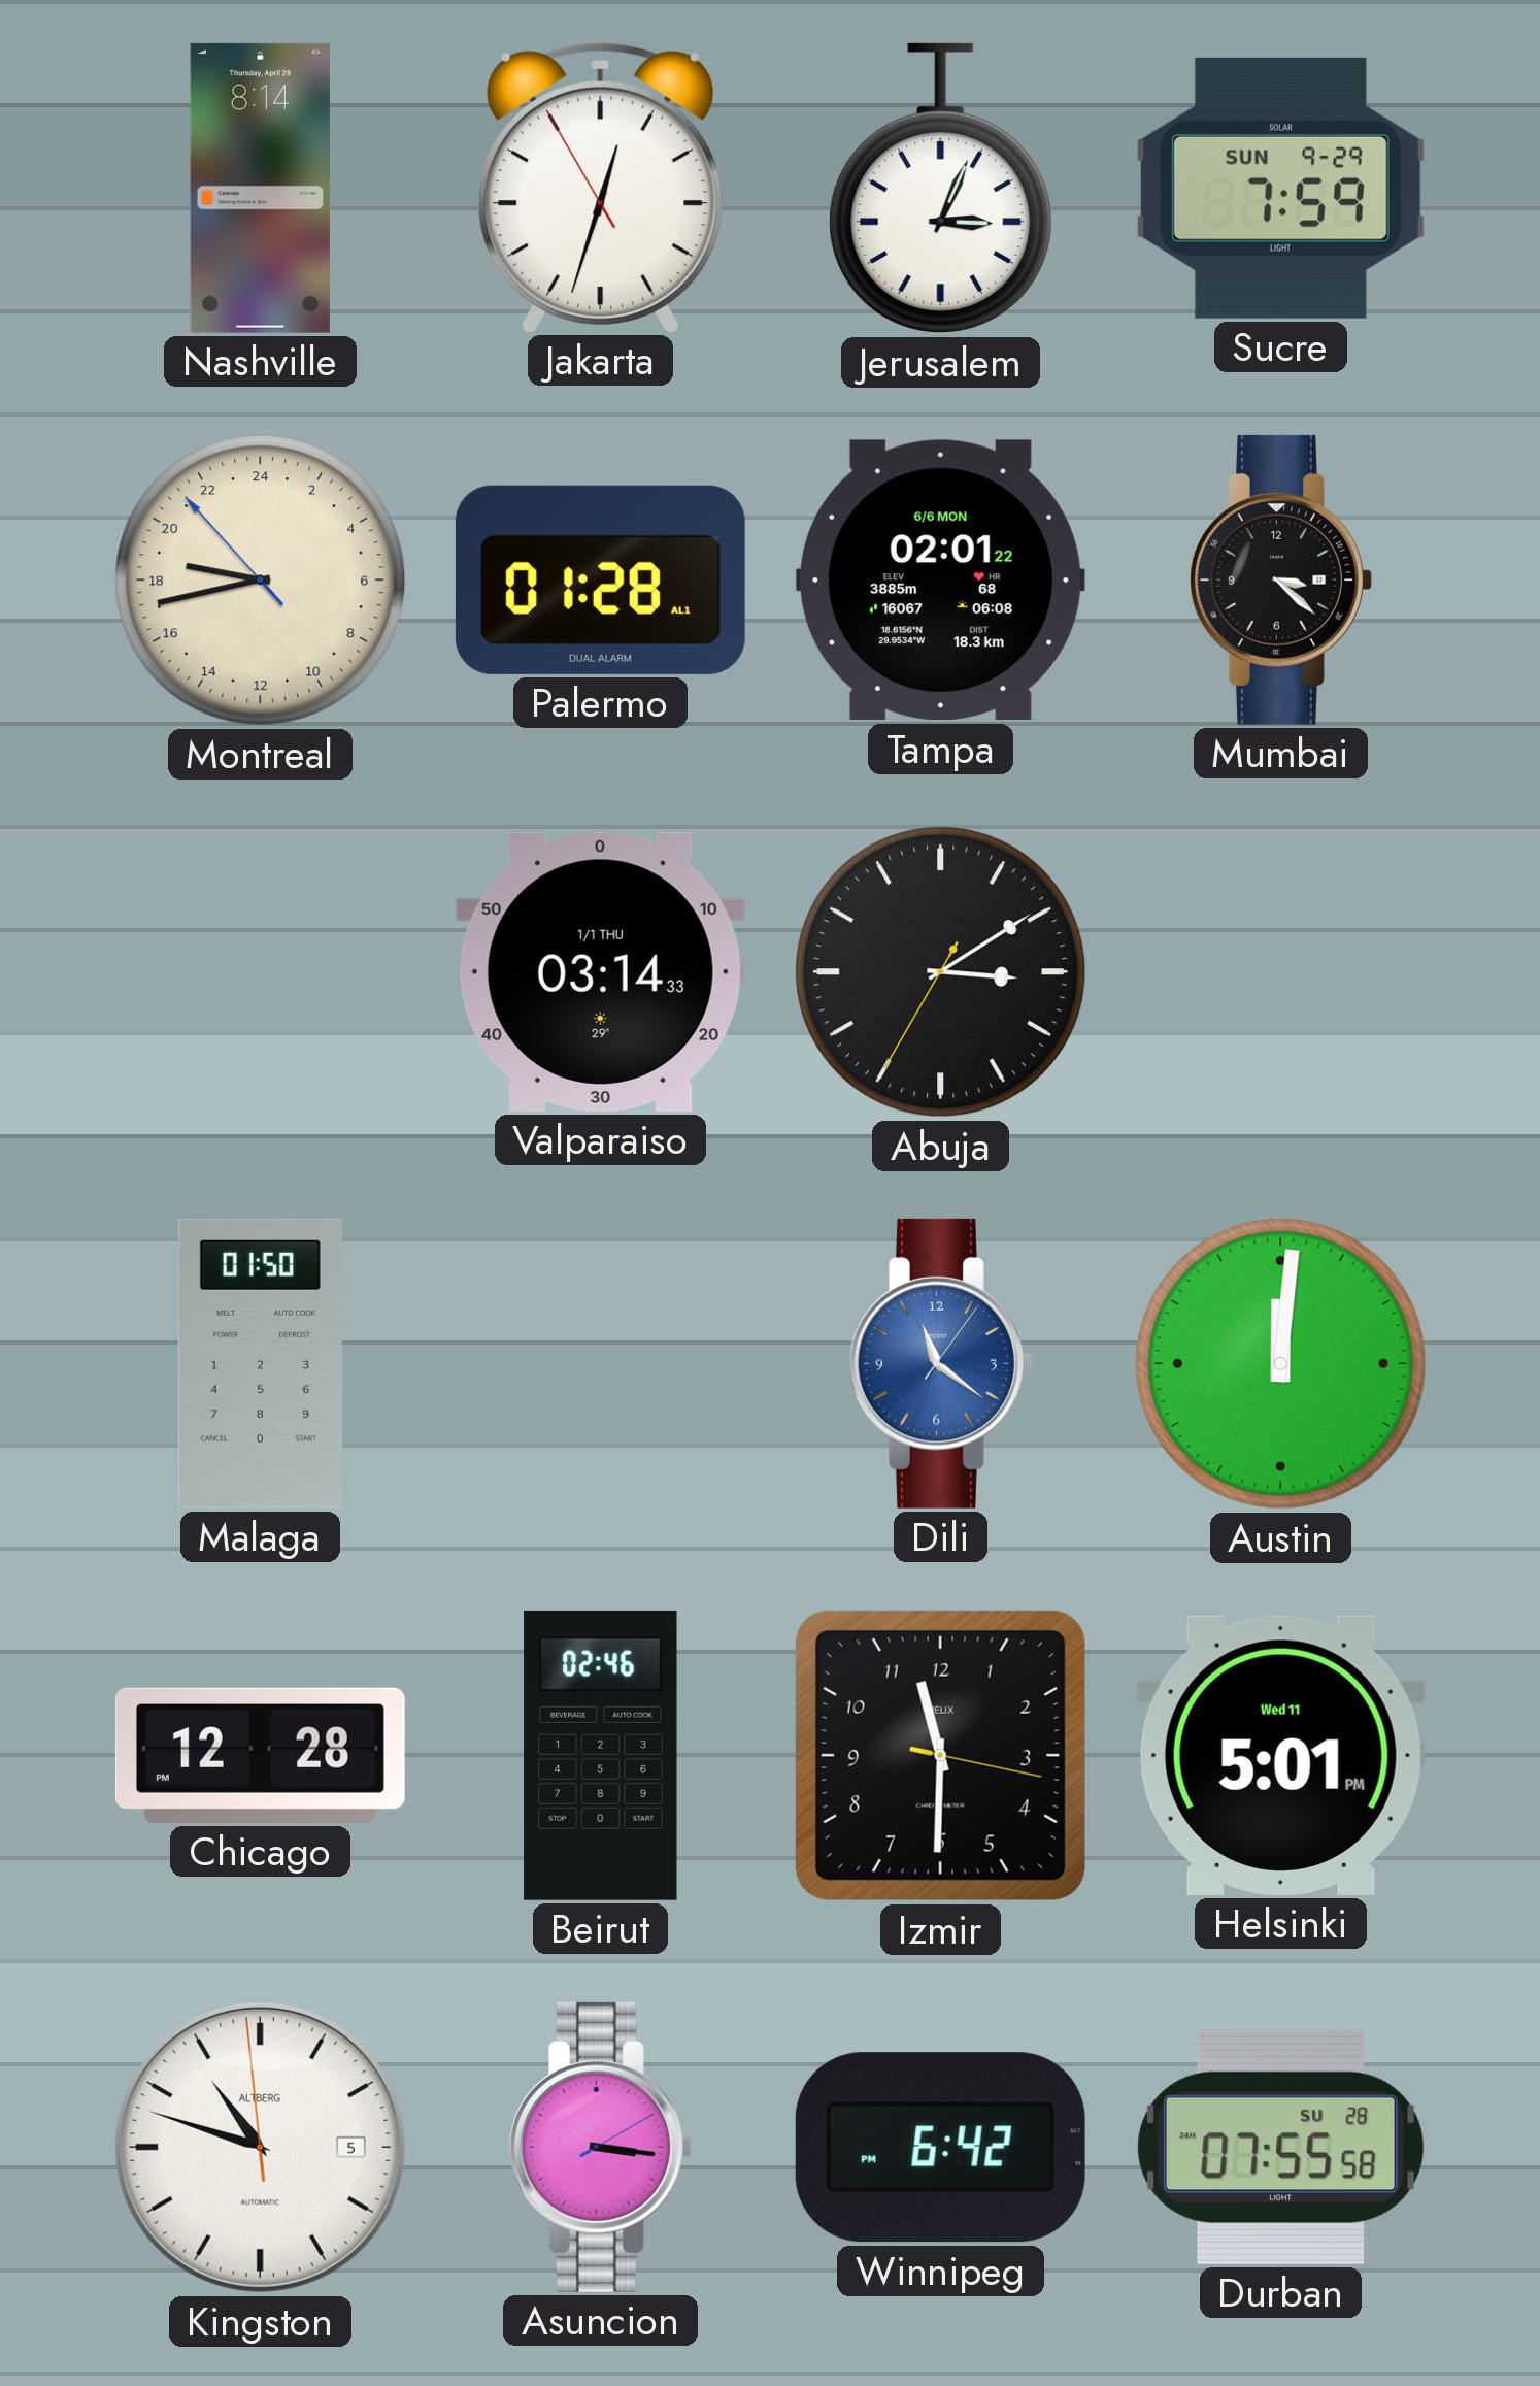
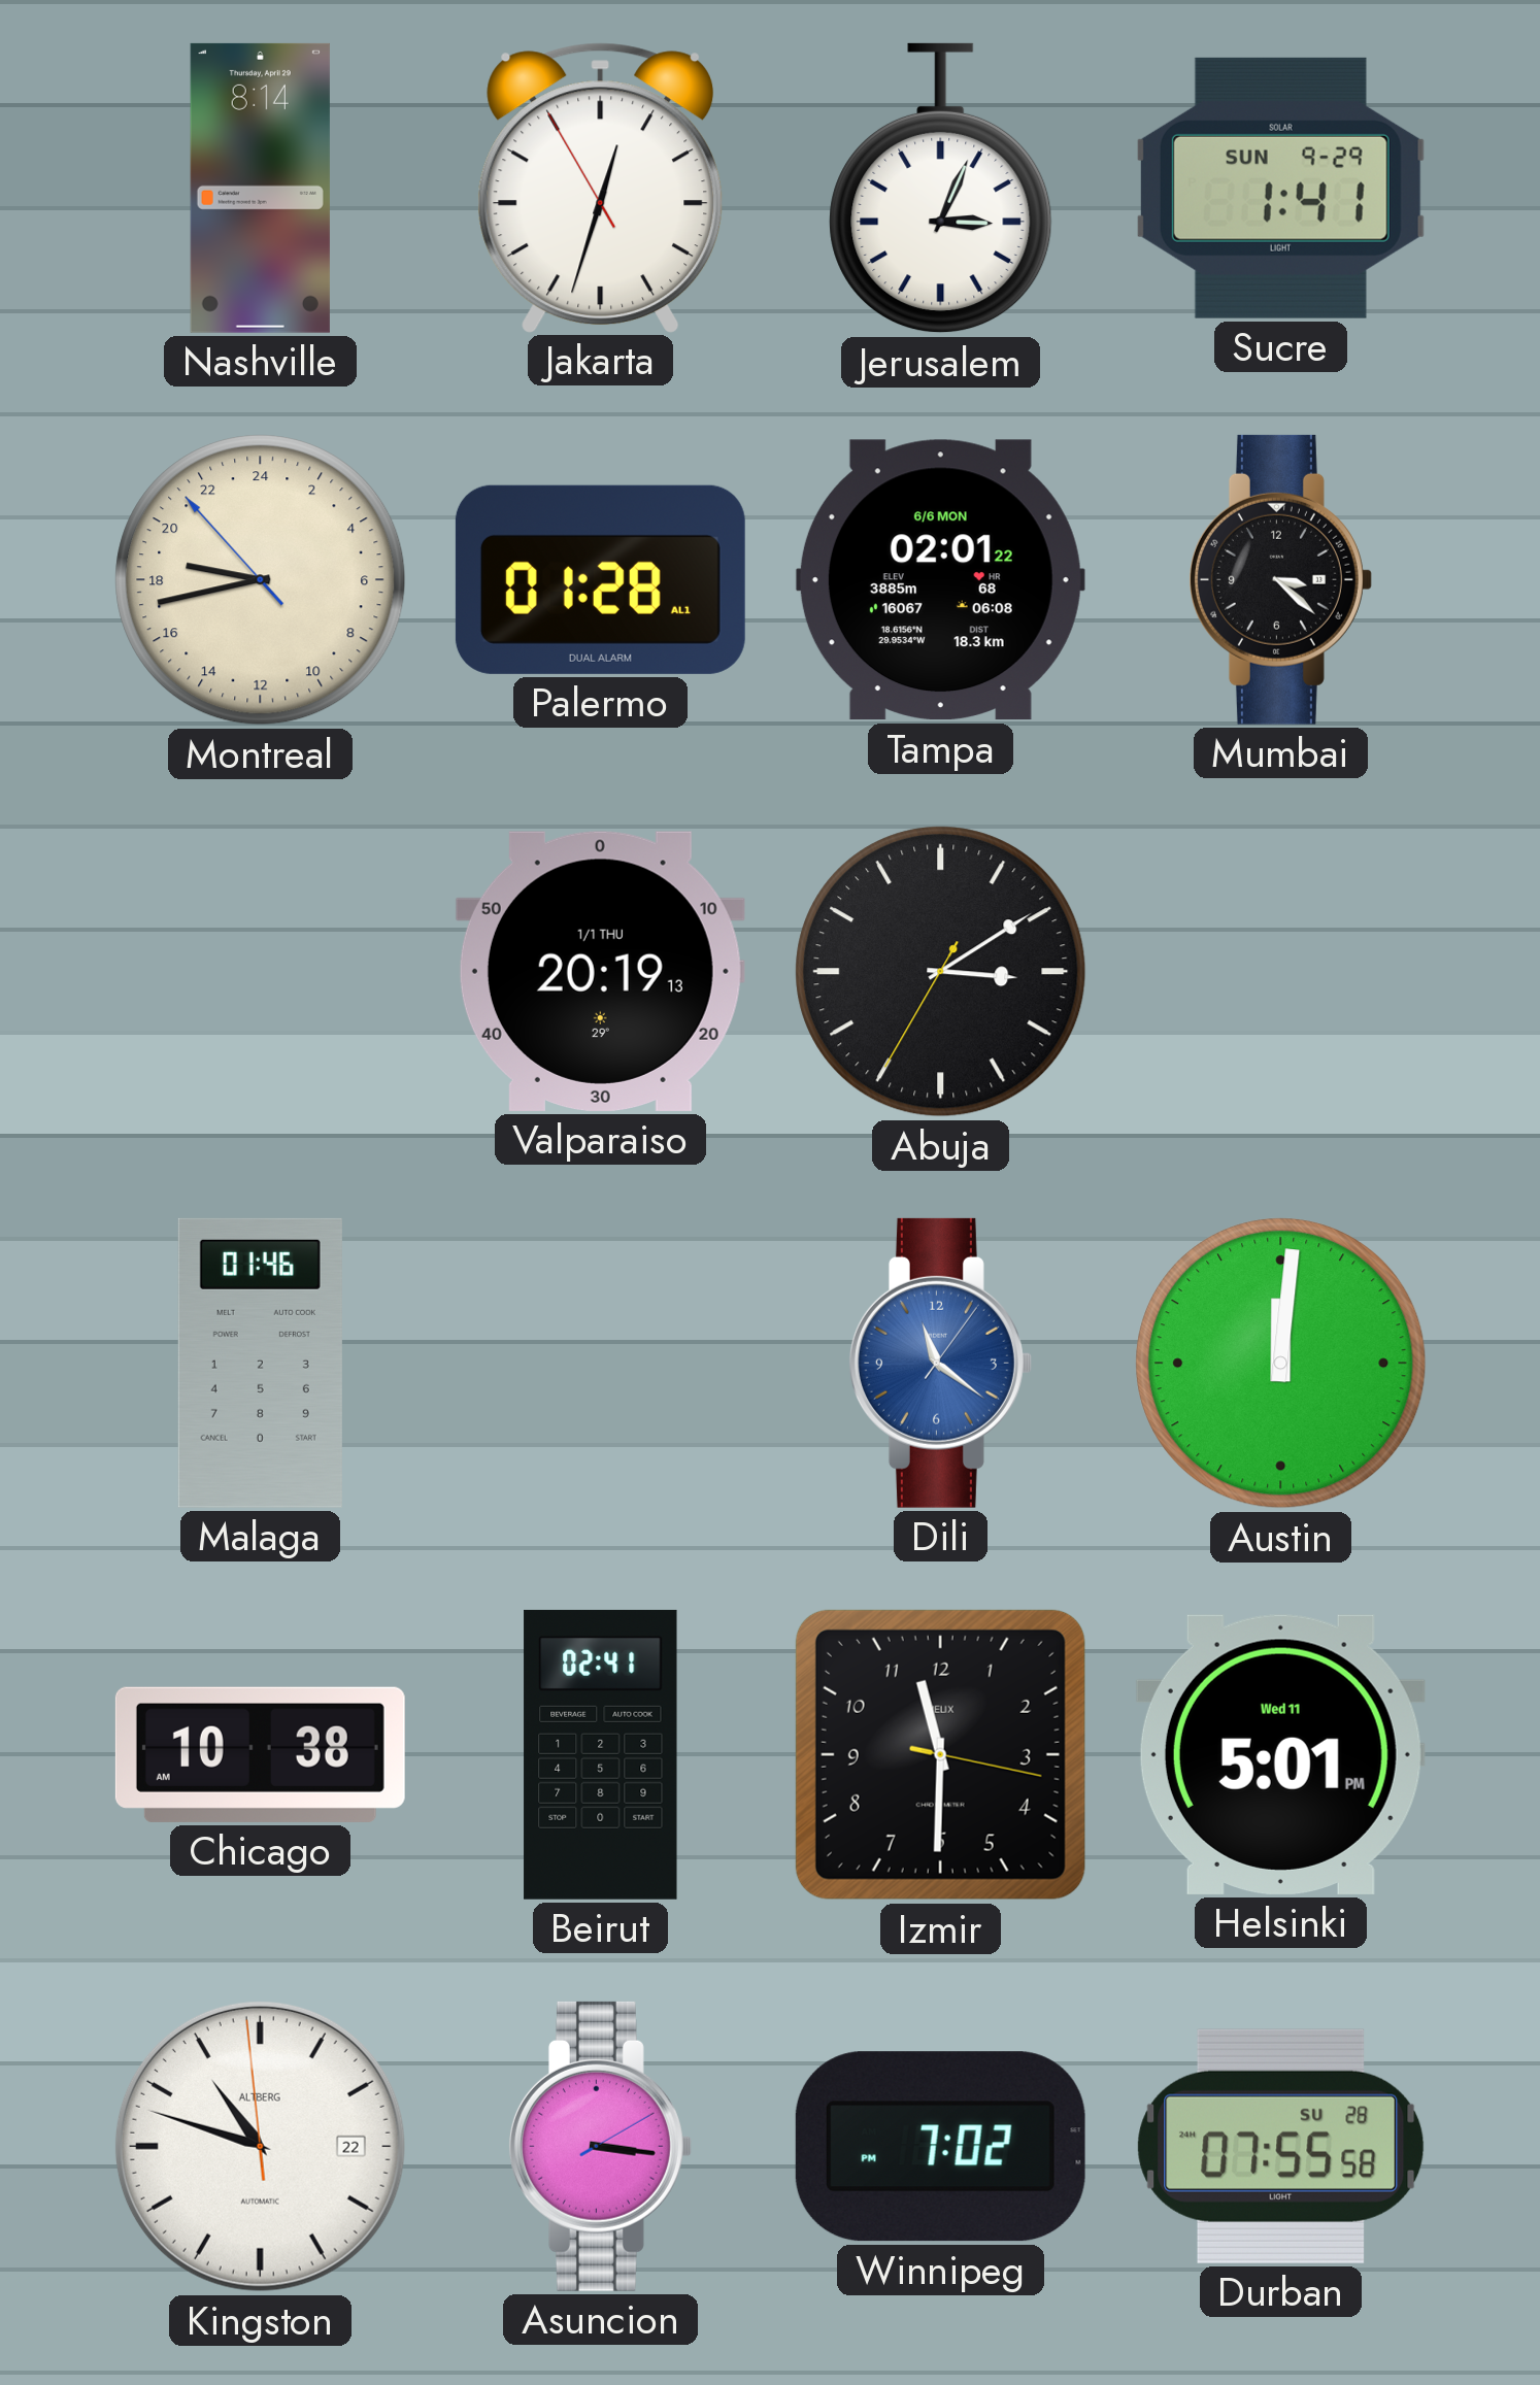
Sucre: 7:59 -> 1:41
Valparaiso: 03:14 -> 20:19
Malaga: 01:50 -> 01:46
Chicago: 12:28 -> 10:38
Beirut: 02:46 -> 02:41
Kingston date: 5 -> 22
Winnipeg: 6:42 -> 7:02
